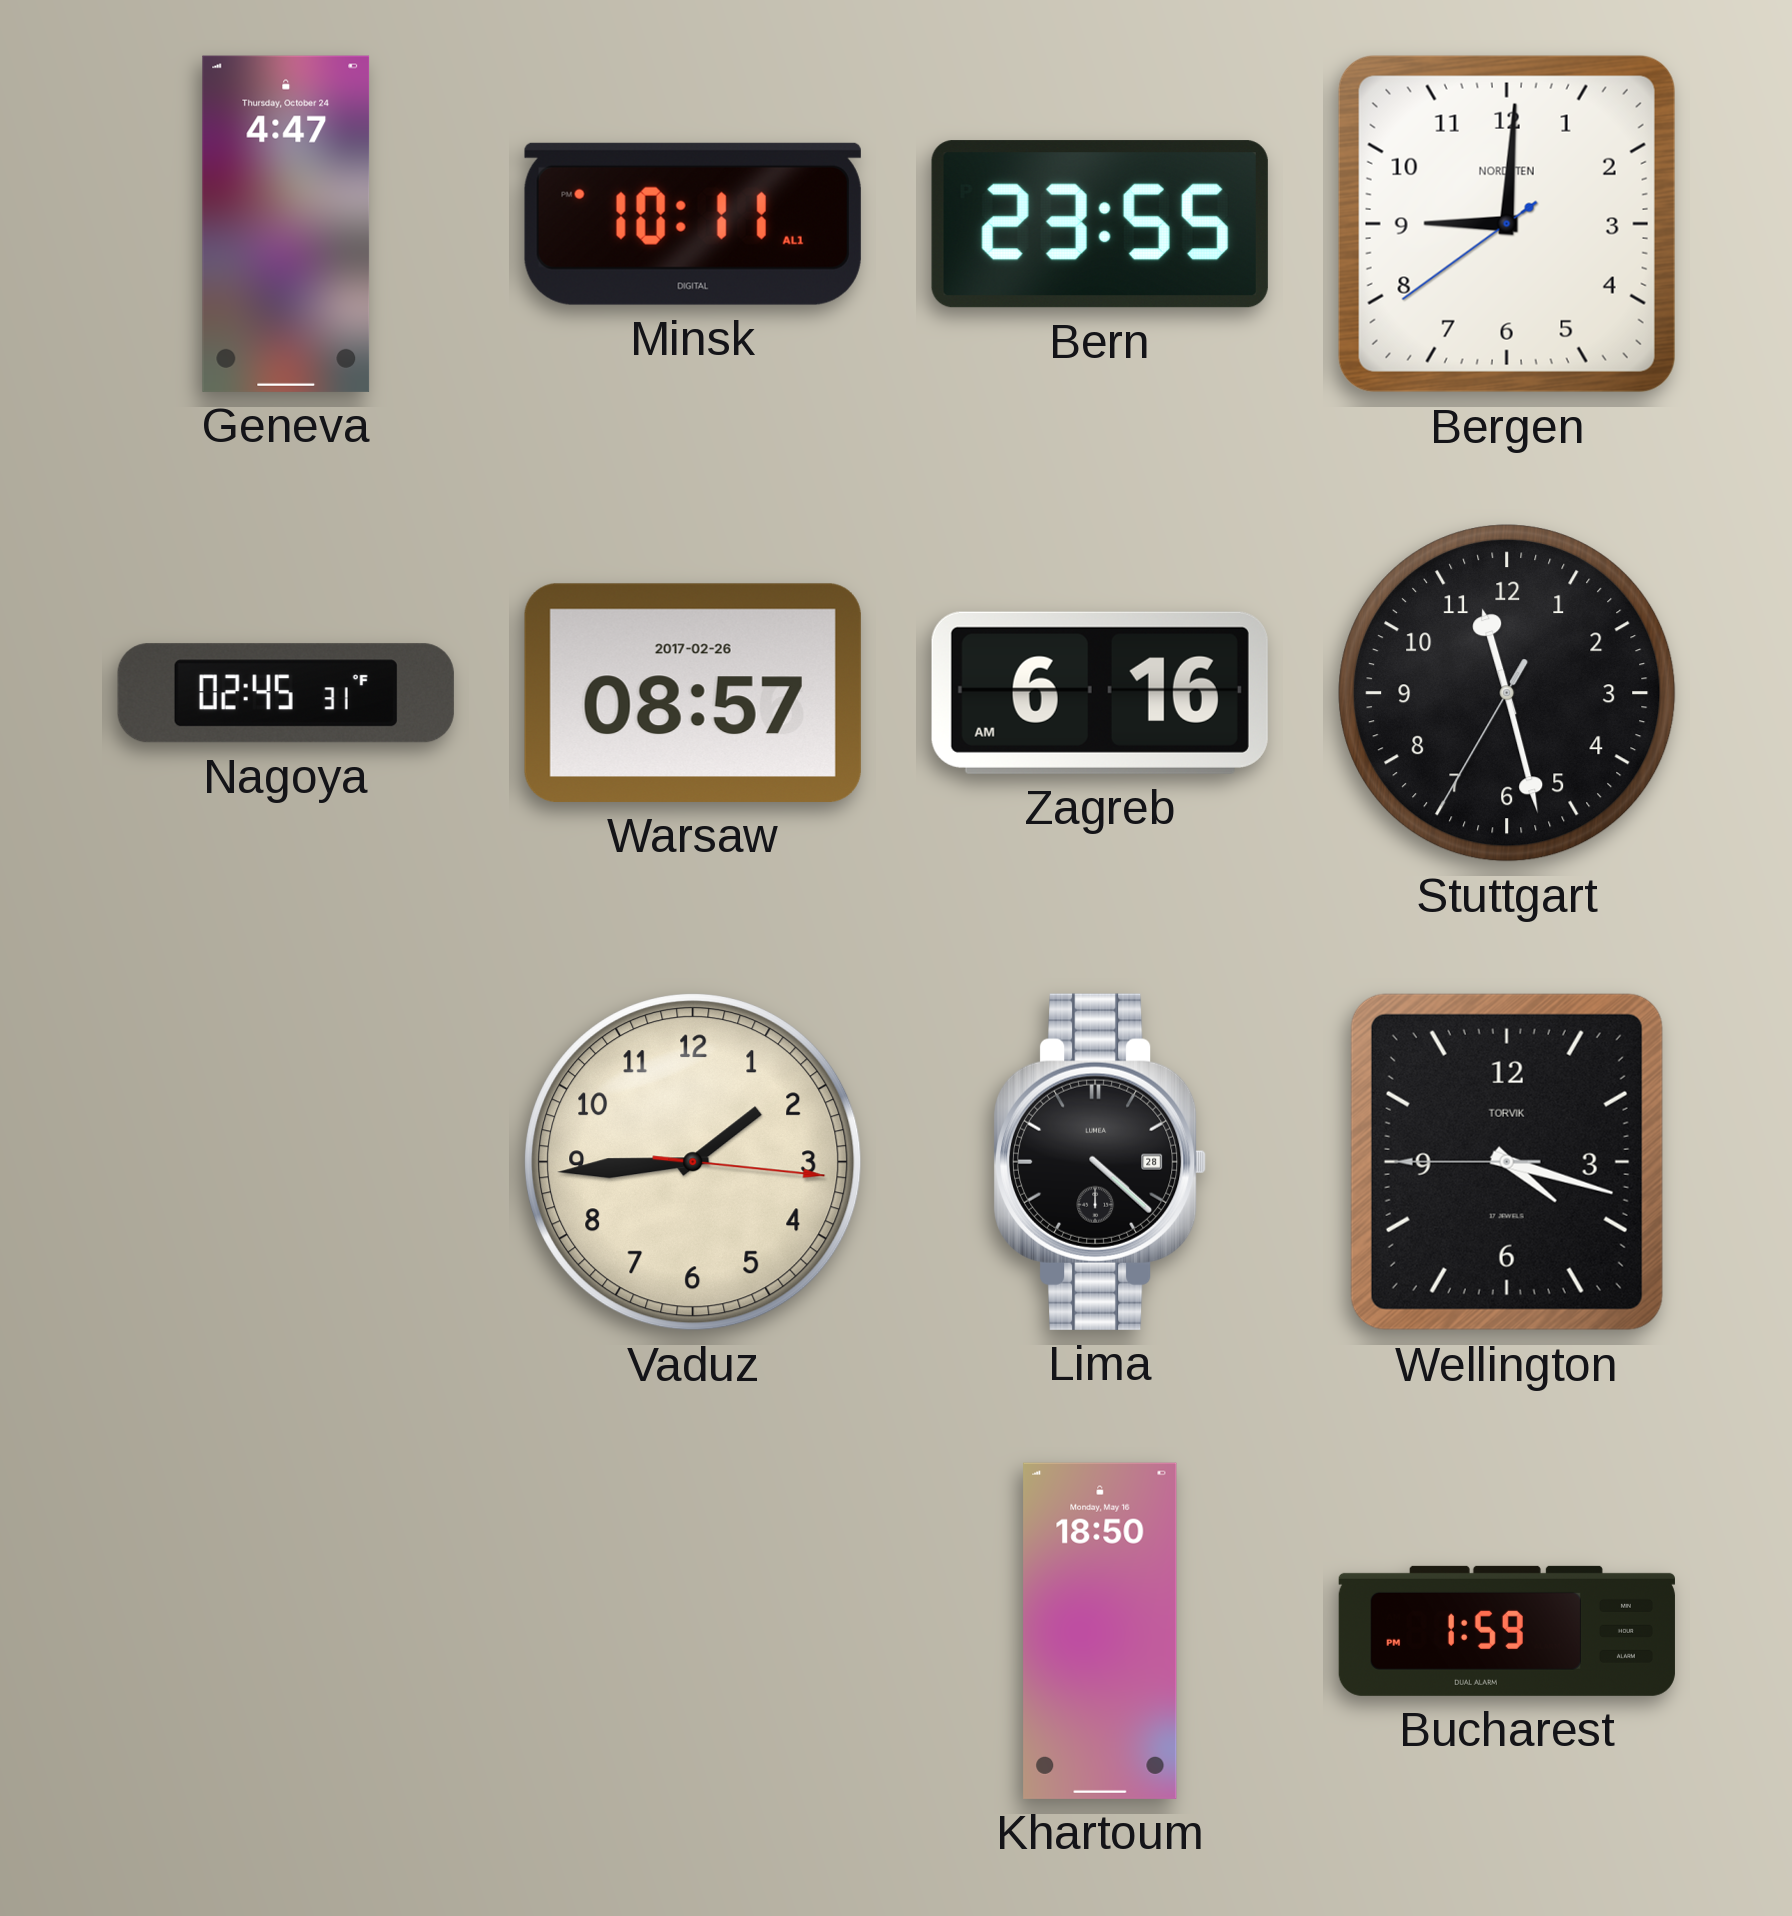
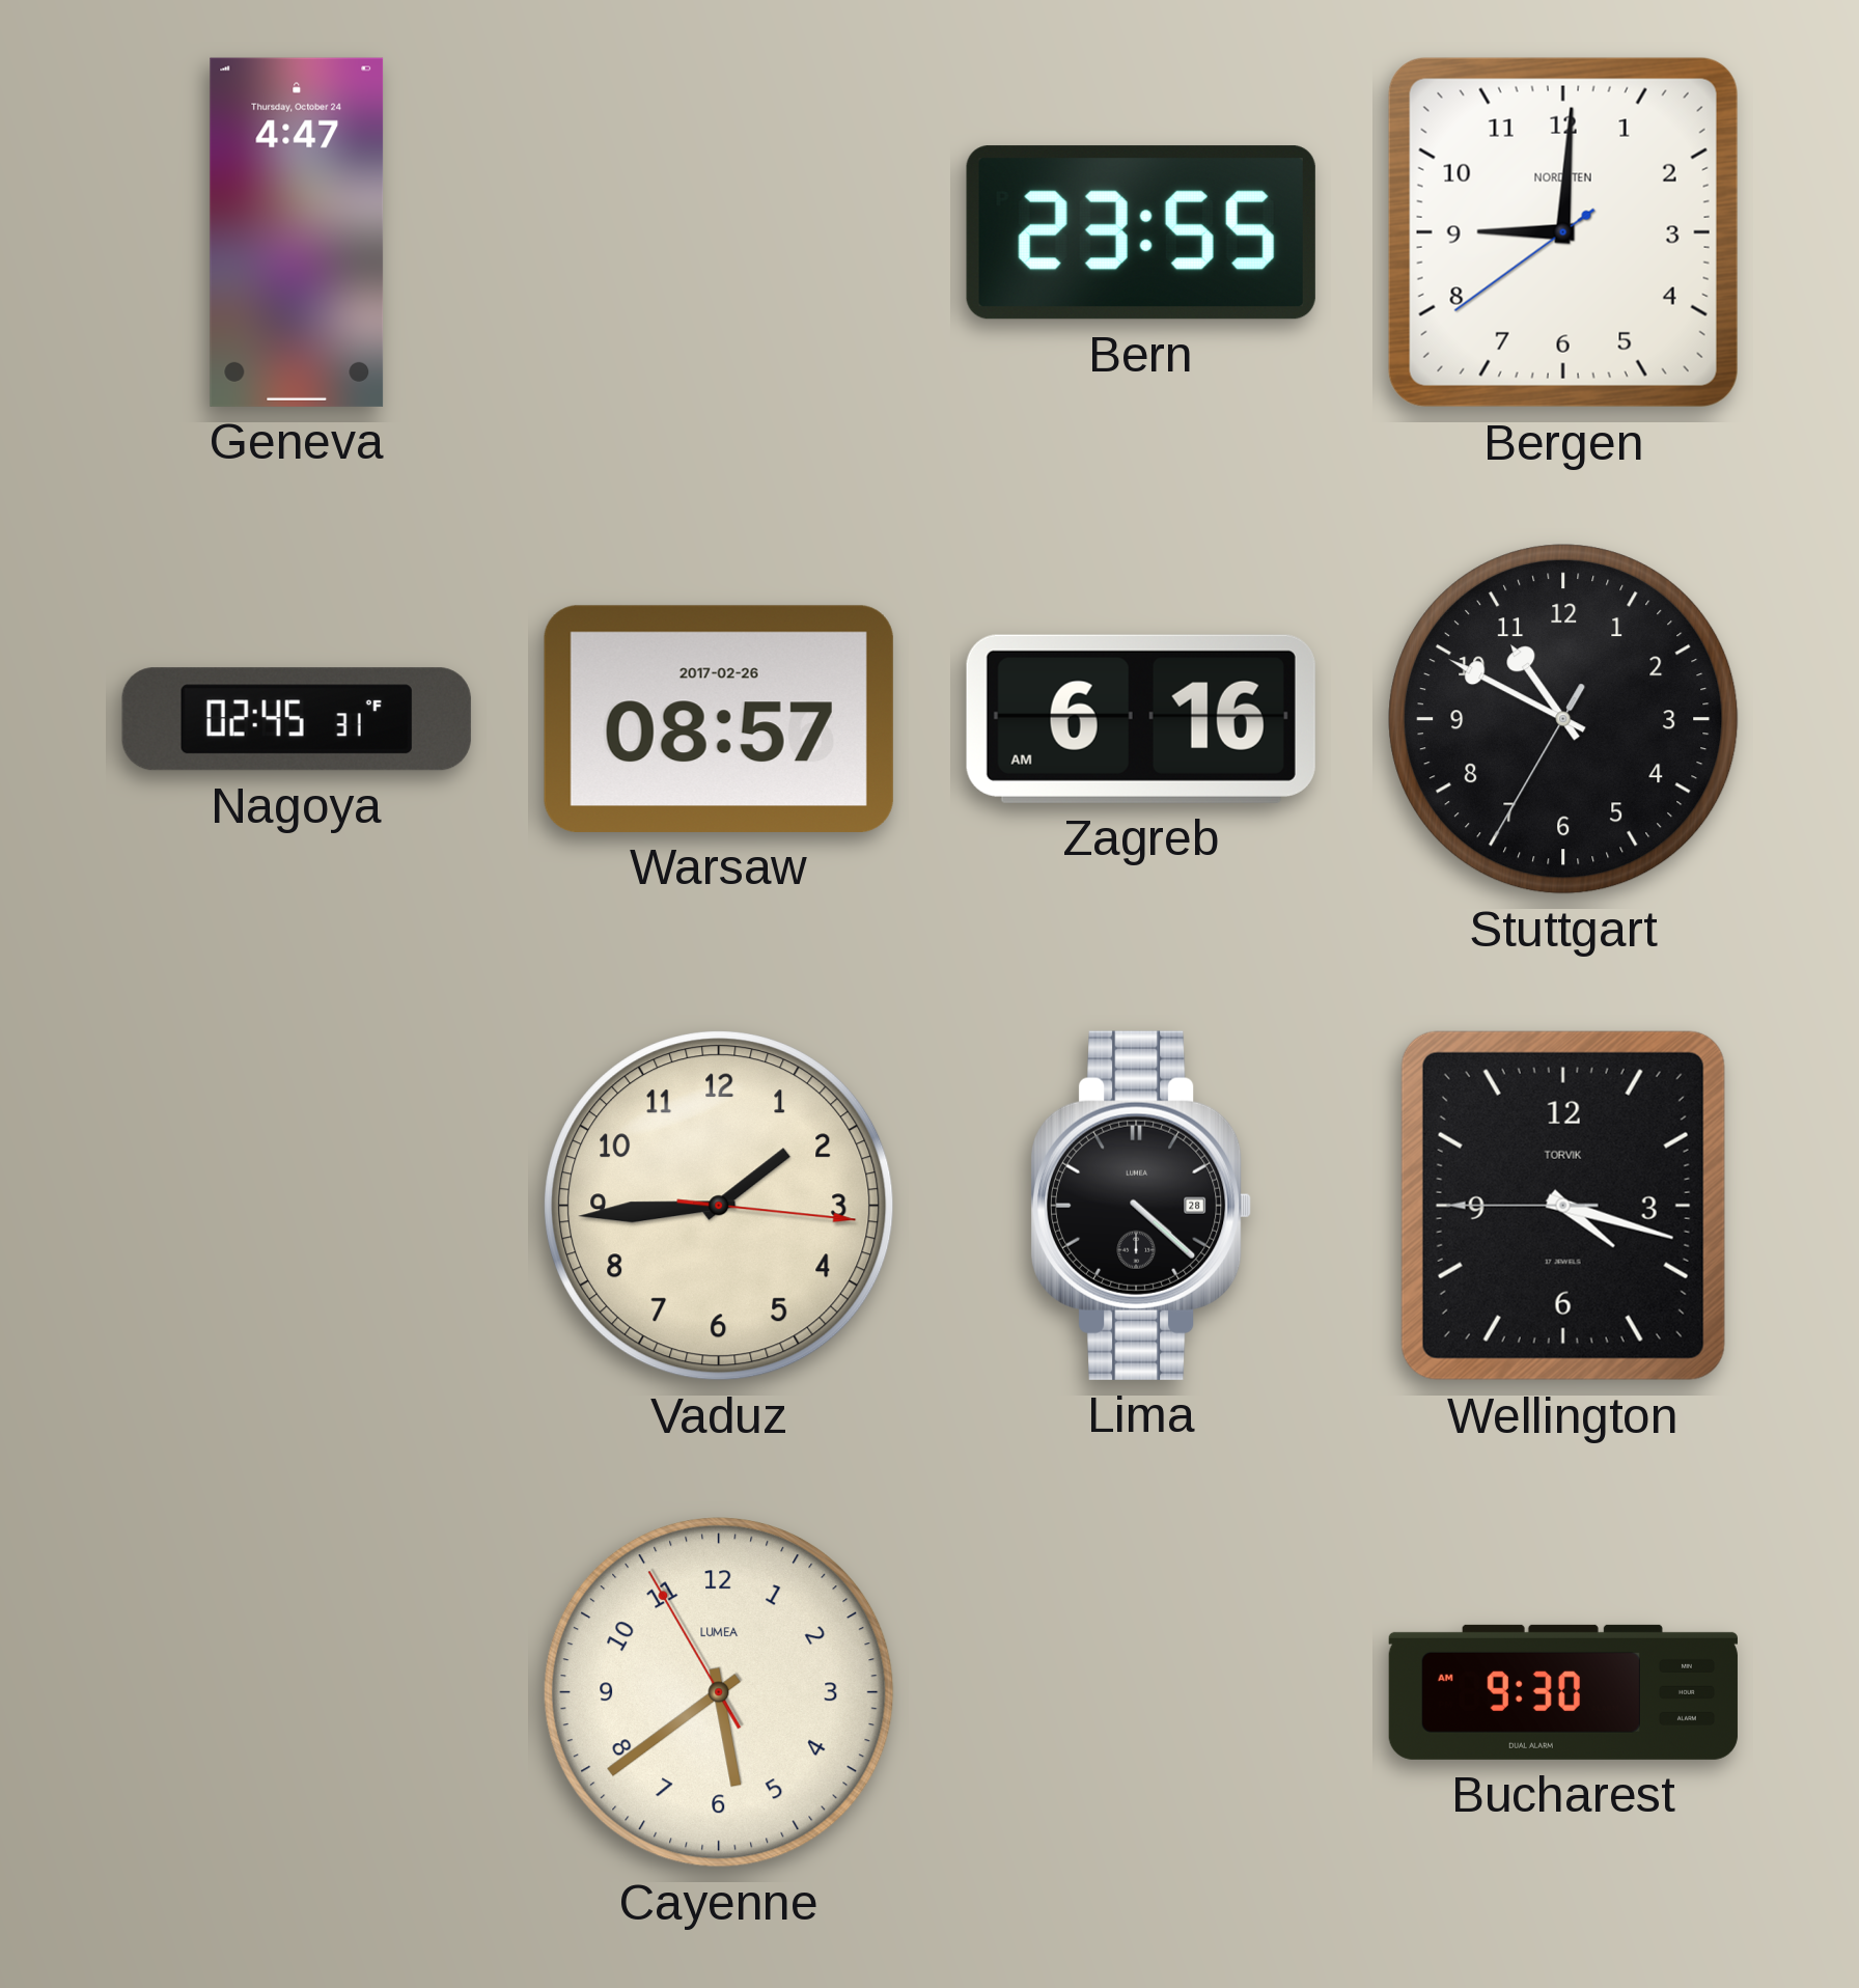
Minsk: 10:11 -> none
Stuttgart: 11:27 -> 10:49
Cayenne: none -> 5:38
Khartoum: 18:50 -> none
Bucharest: 1:59 -> 9:30
